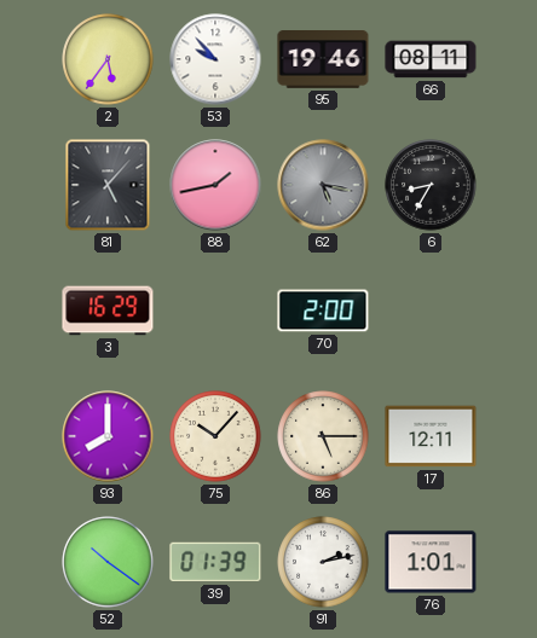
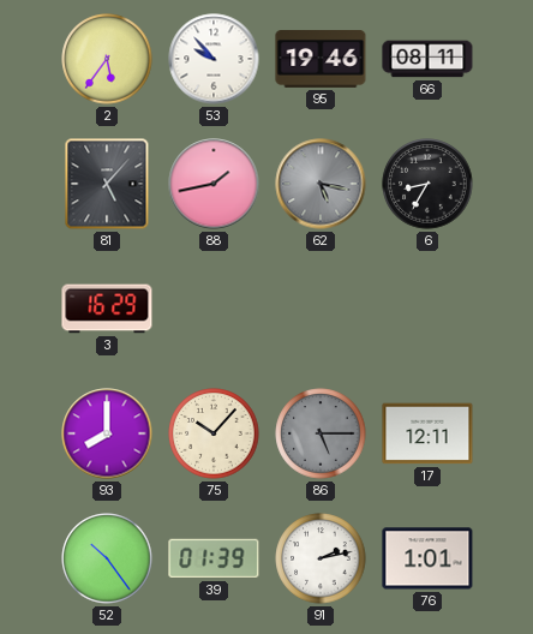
70: 2:00 -> none
86 dial: cream -> grey
52: 10:21 -> 10:24
